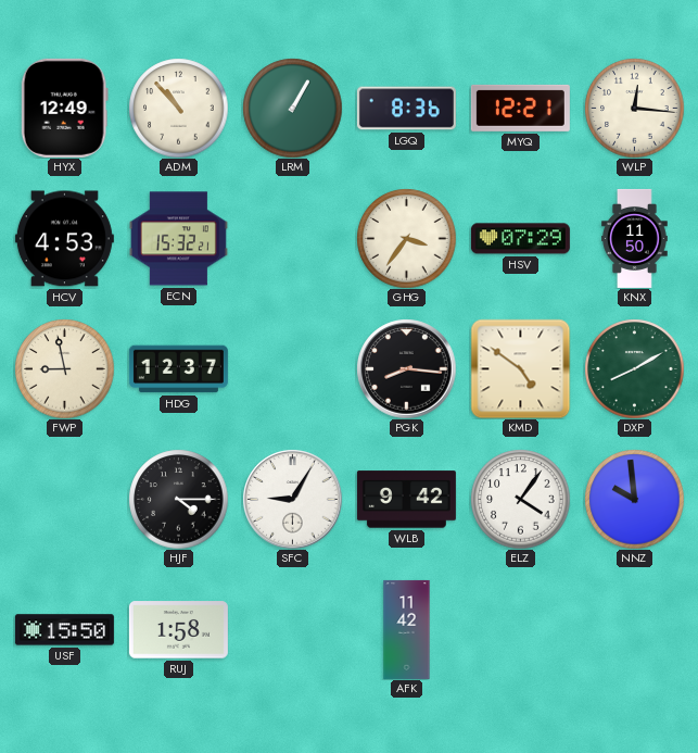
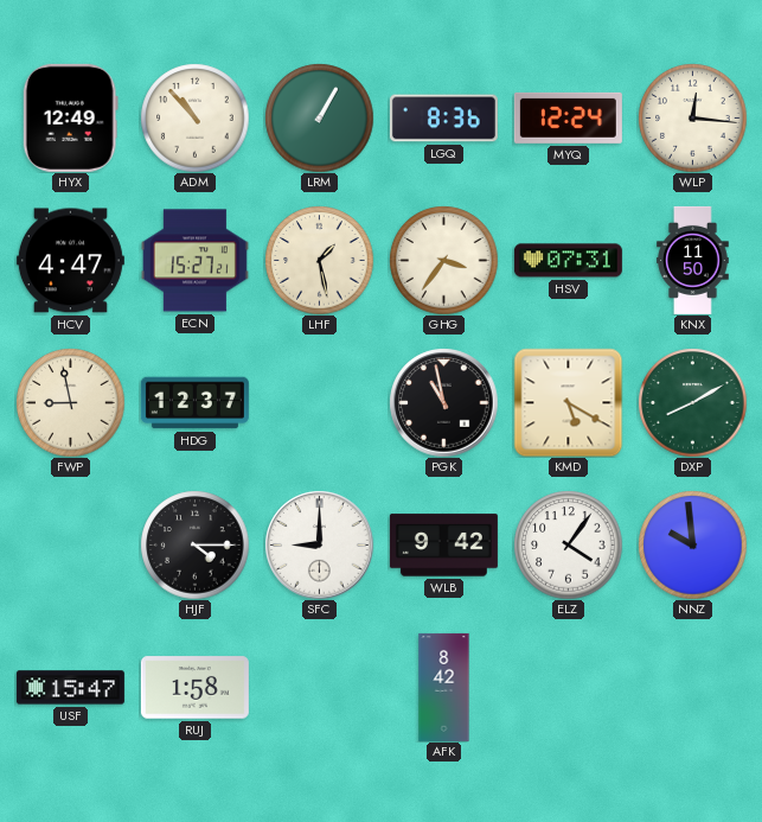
MYQ: 12:21 -> 12:24
HCV: 4:53 -> 4:47
ECN: 15:32 -> 15:27
LHF: none -> 1:28
HSV: 07:29 -> 07:31
PGK: 8:16 -> 10:58
KMD: 4:51 -> 5:20
SFC: 9:05 -> 9:00
USF: 15:50 -> 15:47
AFK: 11:42 -> 8:42
